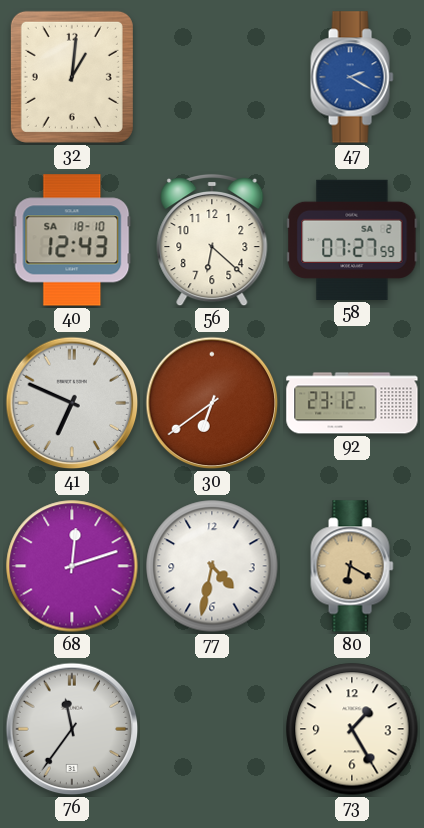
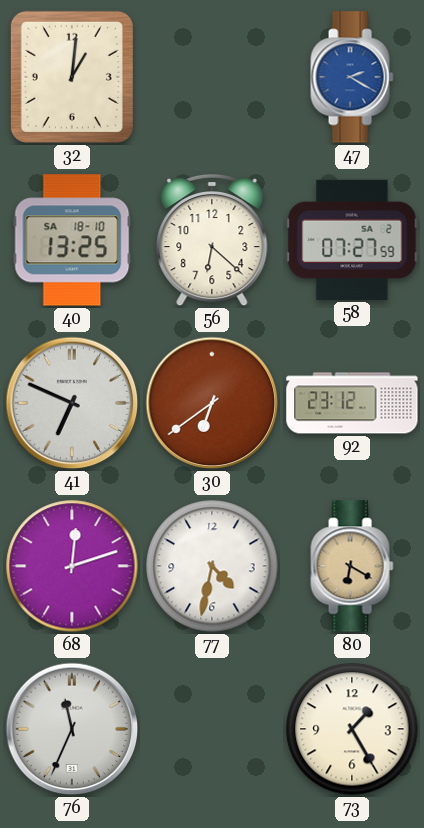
40: 12:43 -> 13:25
76: 11:36 -> 11:34
